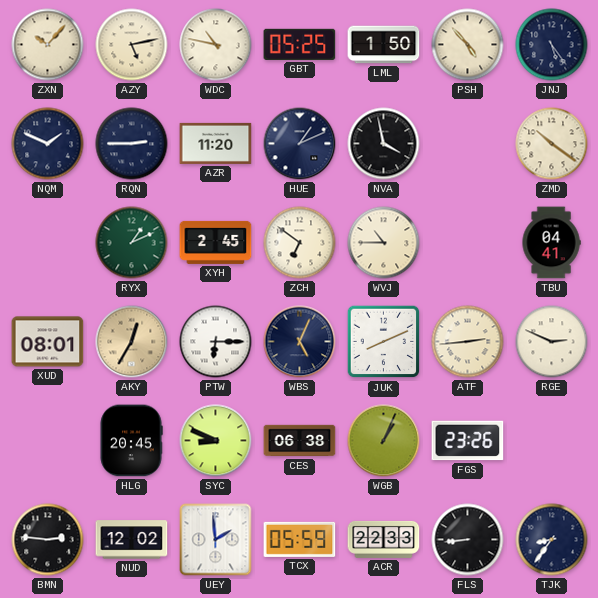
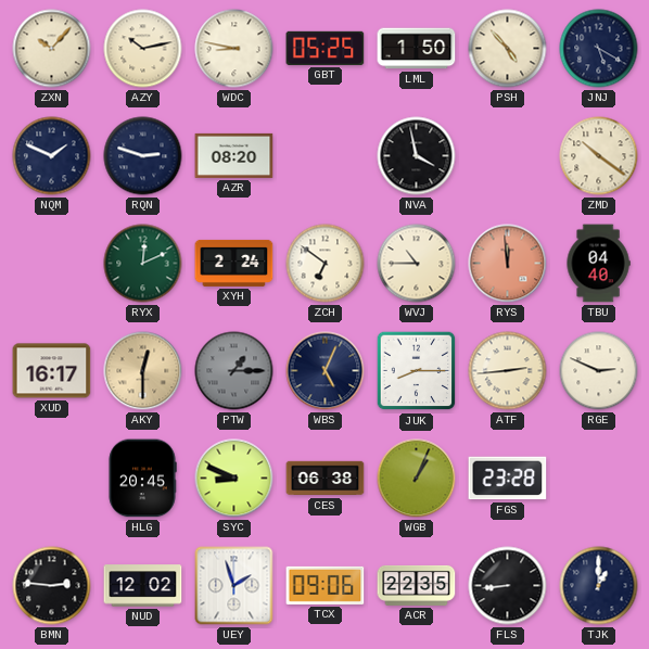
AZY: 5:13 -> 10:13
WDC: 10:47 -> 8:47
JNJ: 5:24 -> 5:20
RQN: 2:45 -> 2:48
AZR: 11:20 -> 08:20
HUE: 1:11 -> none
RYX: 1:11 -> 12:11
XYH: 2:45 -> 2:24
RYS: none -> 11:59
TBU: 04:41 -> 04:40
XUD: 08:01 -> 16:17
AKY: 12:35 -> 12:30
PTW: 6:15 -> 1:15
PTW dial: white -> grey
JUK: 8:11 -> 8:15
FGS: 23:26 -> 23:28
UEY: 1:59 -> 1:57
TCX: 05:59 -> 09:06
ACR: 22:33 -> 22:35
TJK: 8:36 -> 1:00
